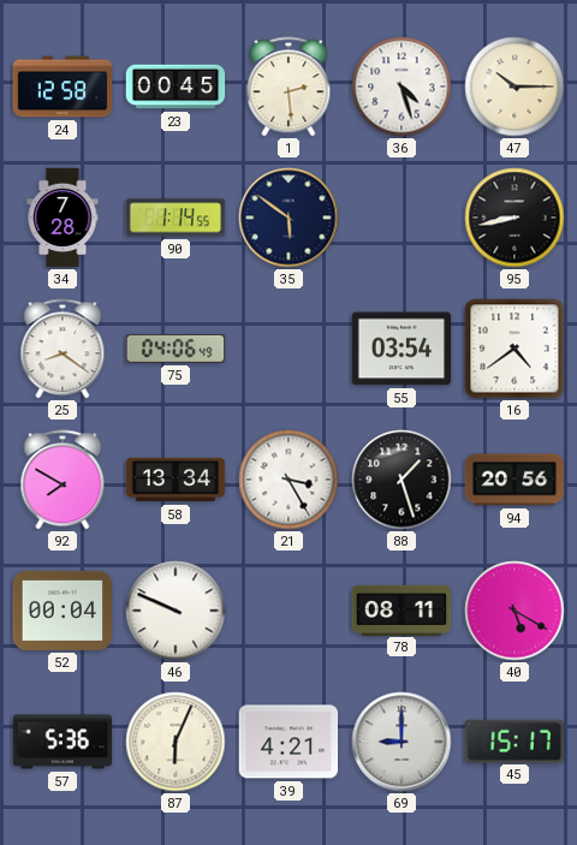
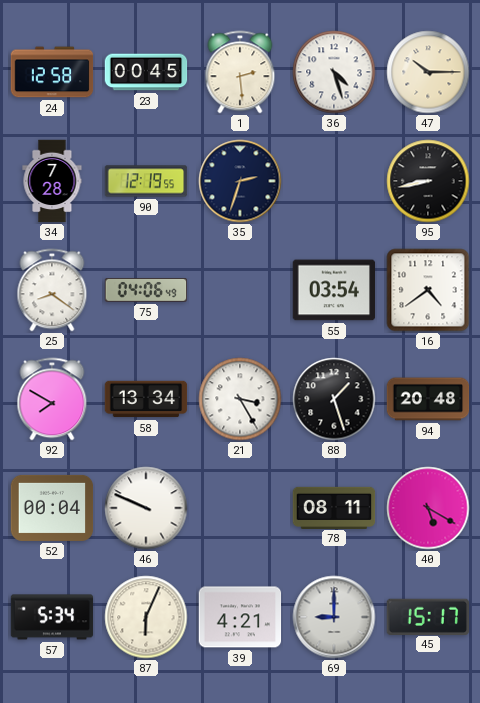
90: 1:14 -> 12:19
35: 5:51 -> 2:33
94: 20:56 -> 20:48
57: 5:36 -> 5:34
